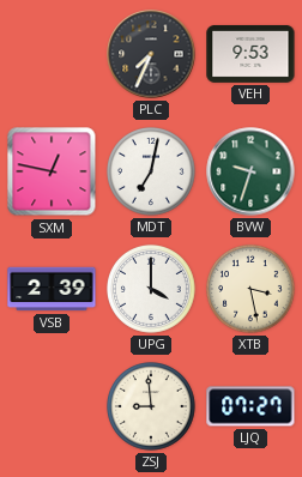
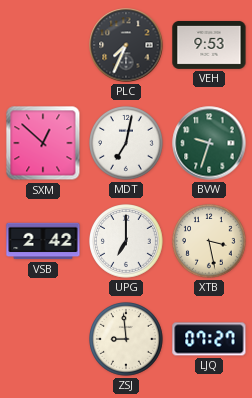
SXM: 12:47 -> 12:52
VSB: 2:39 -> 2:42
UPG: 4:00 -> 7:00
